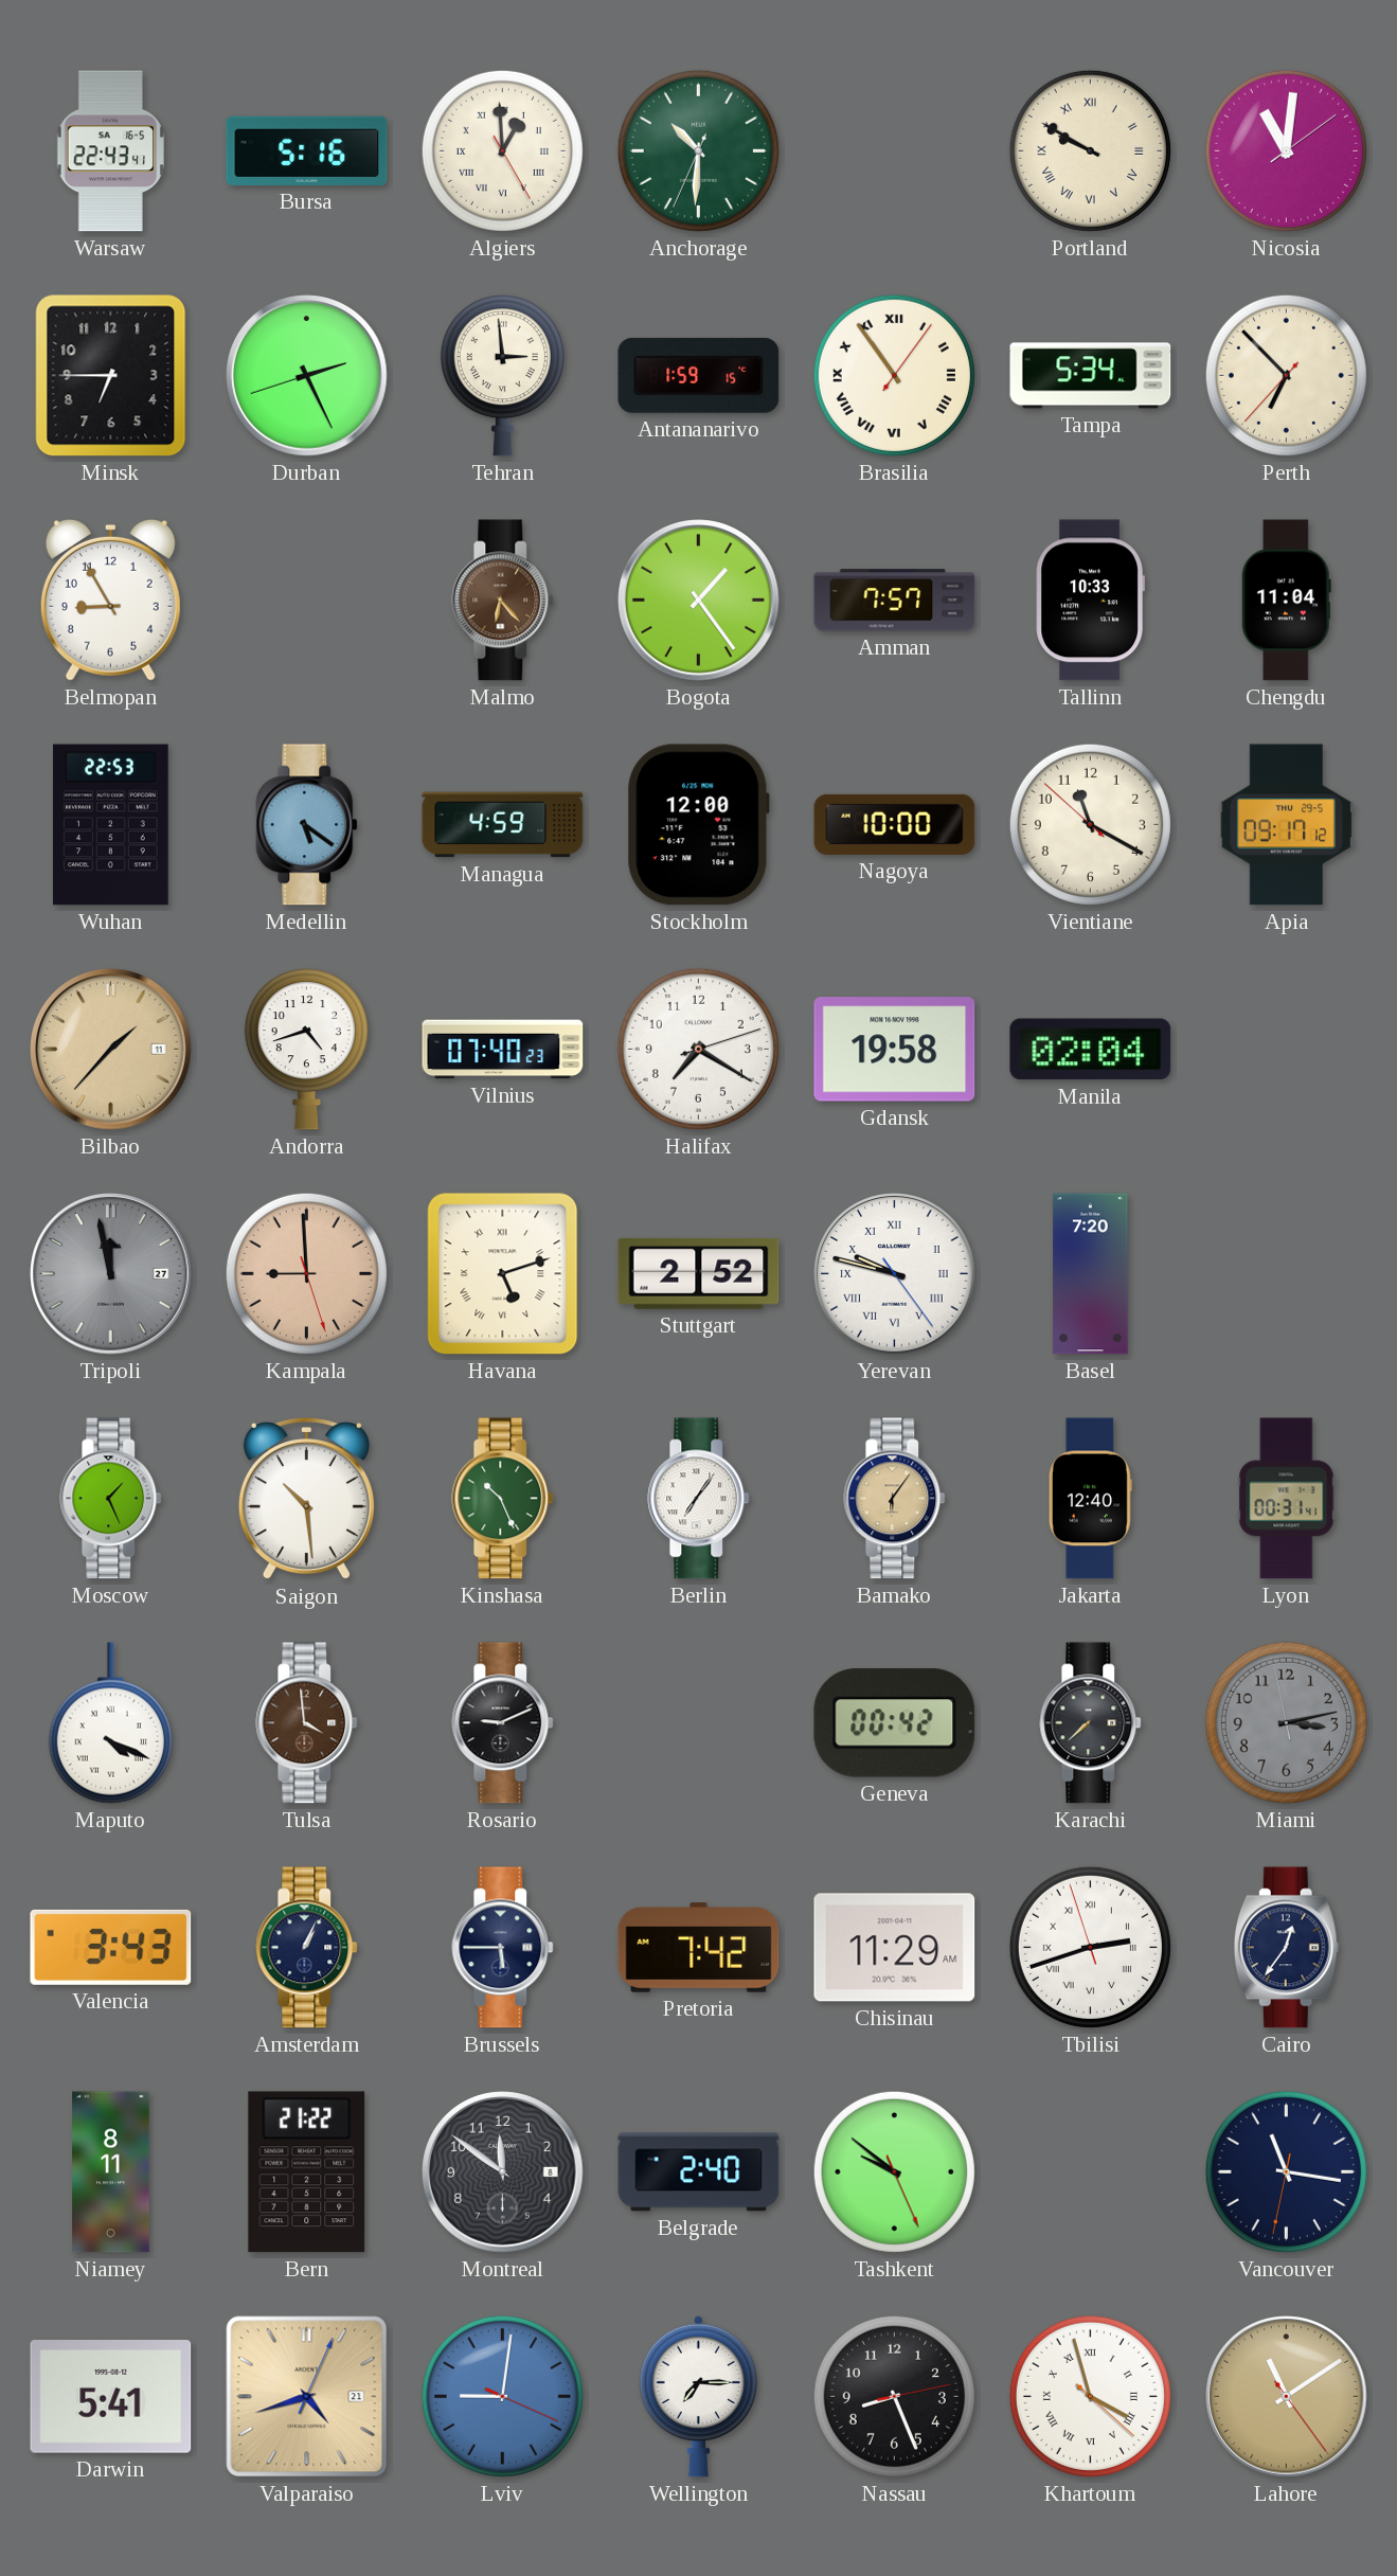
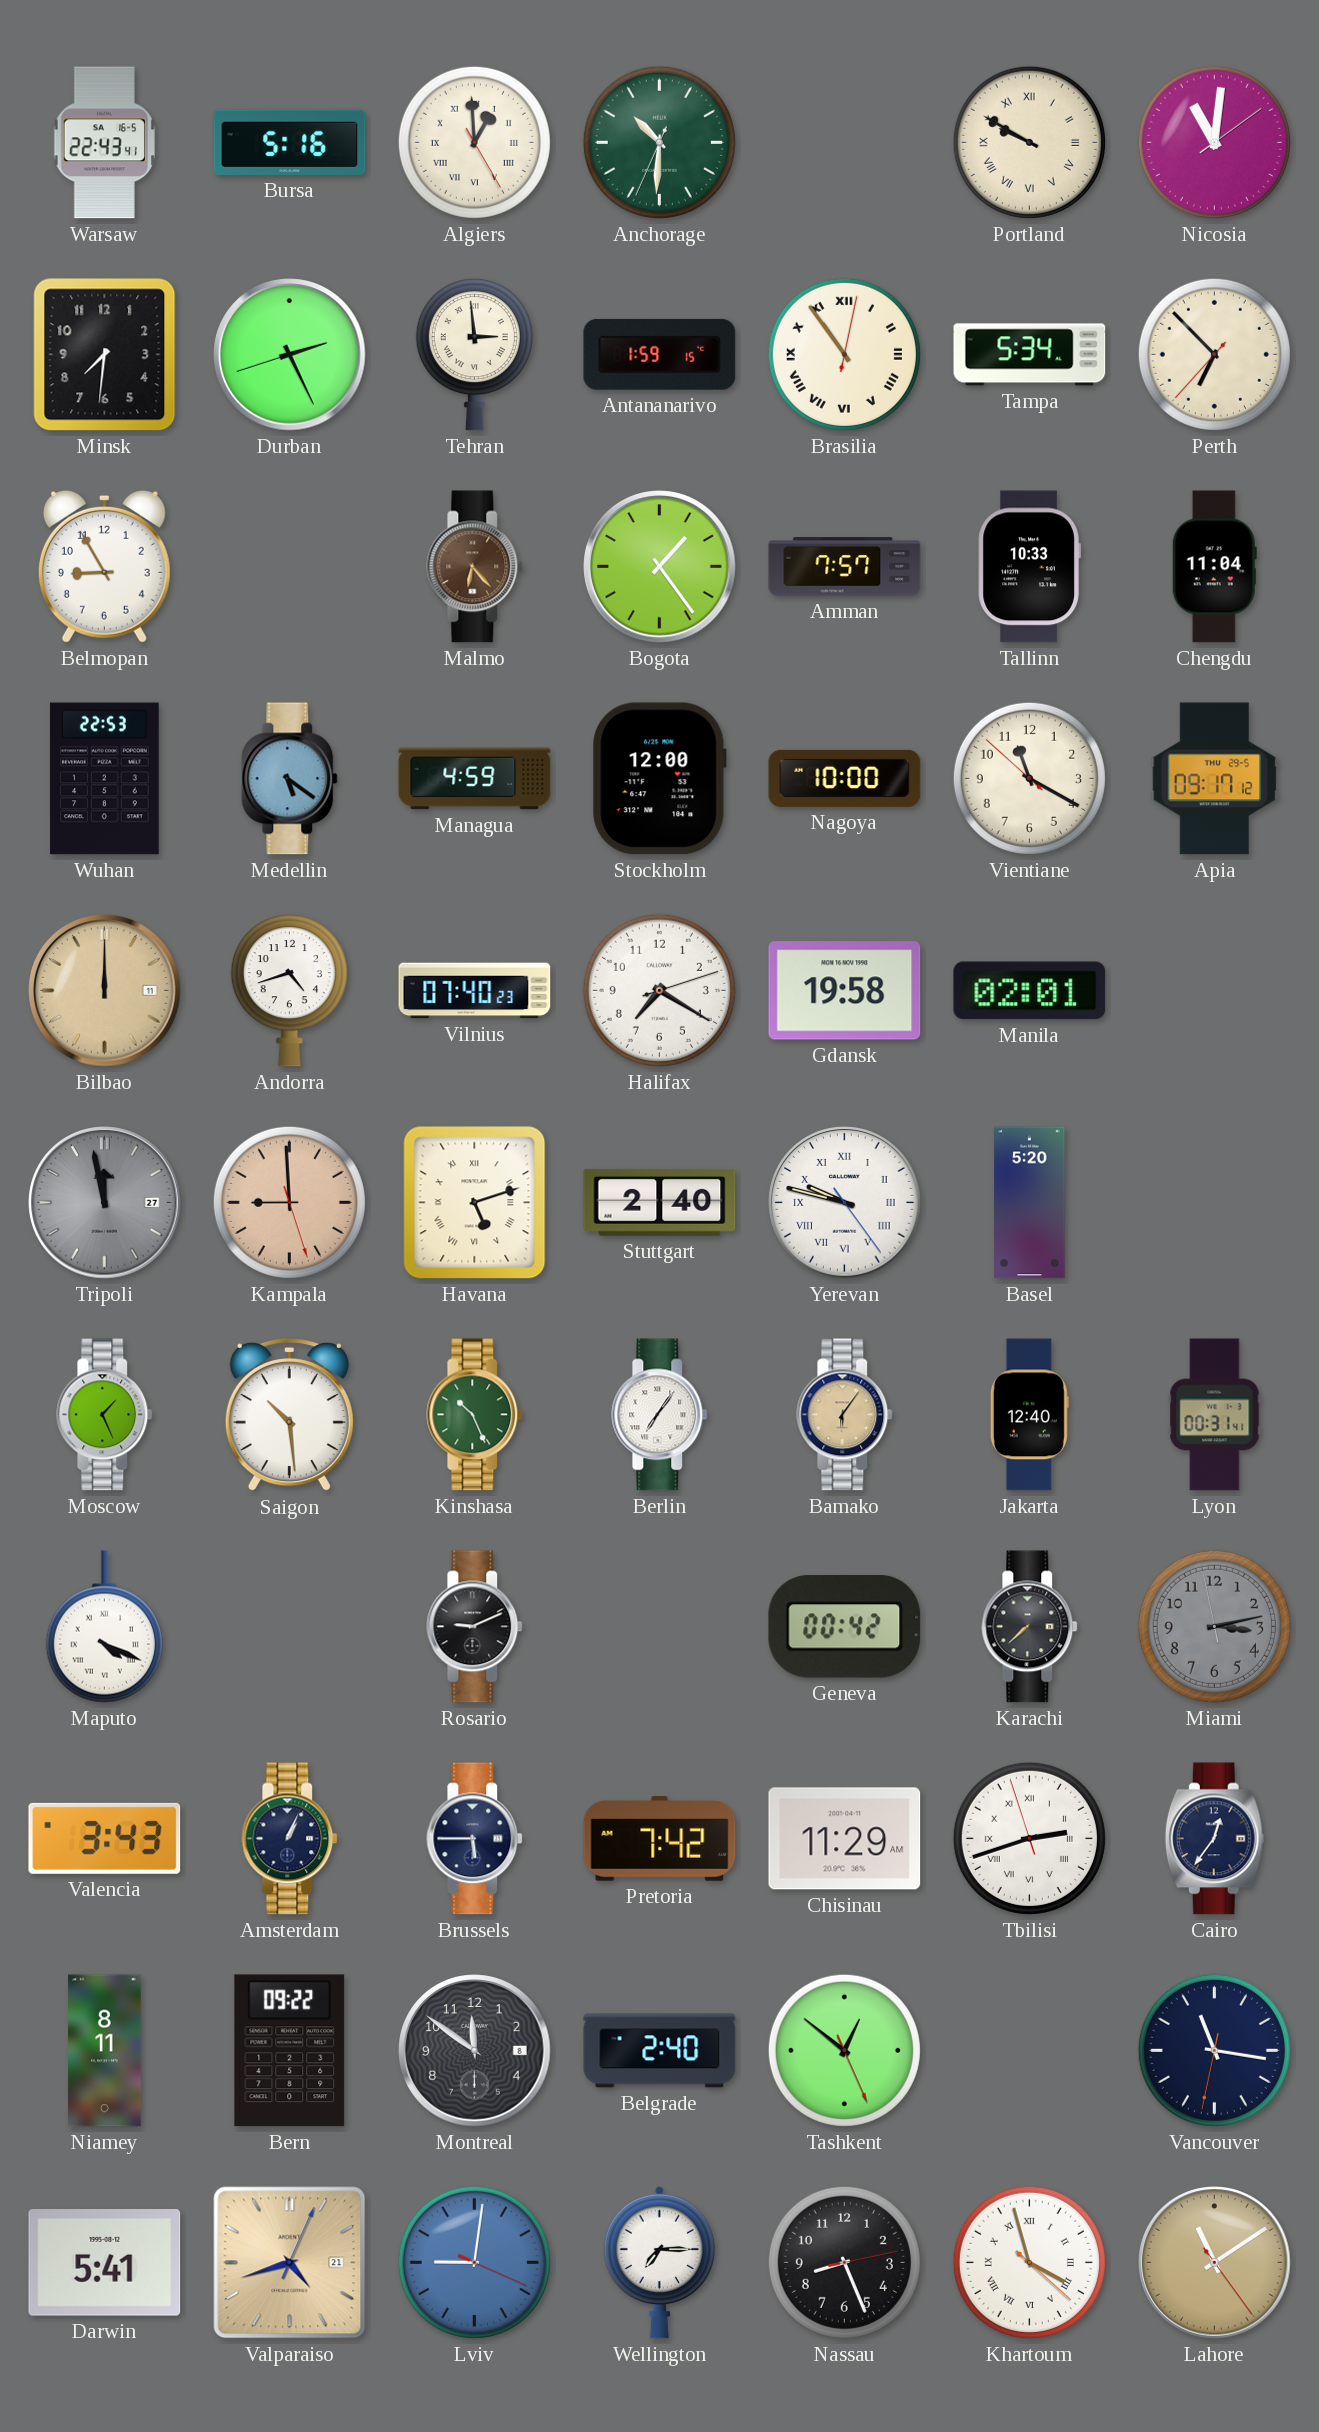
Minsk: 6:45 -> 7:31
Brasilia: 10:54:06 -> 10:54:02
Bilbao: 1:37 -> 12:00
Manila: 02:04 -> 02:01
Stuttgart: 2:52 -> 2:40
Basel: 7:20 -> 5:20
Tulsa: 3:59 -> none
Bern: 21:22 -> 09:22
Tashkent: 9:51 -> 12:51
